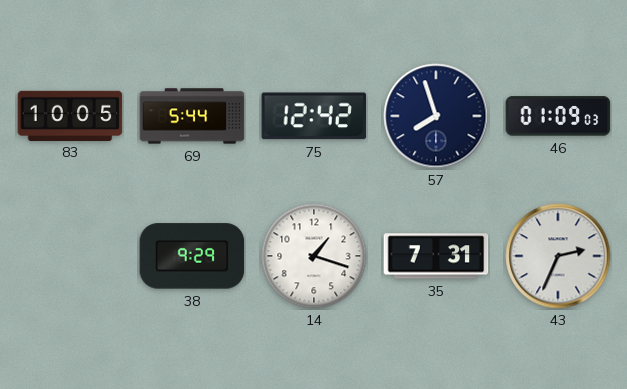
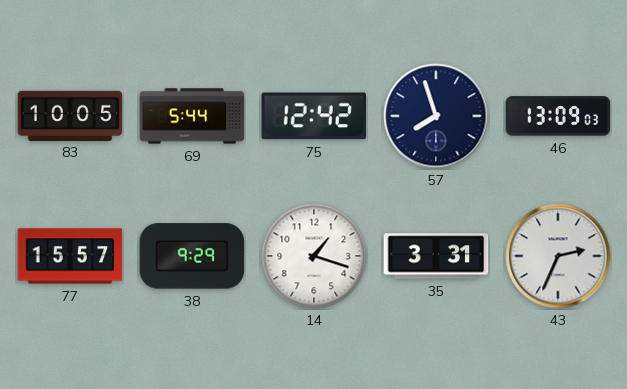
46: 01:09 -> 13:09
77: none -> 15:57
35: 7:31 -> 3:31
